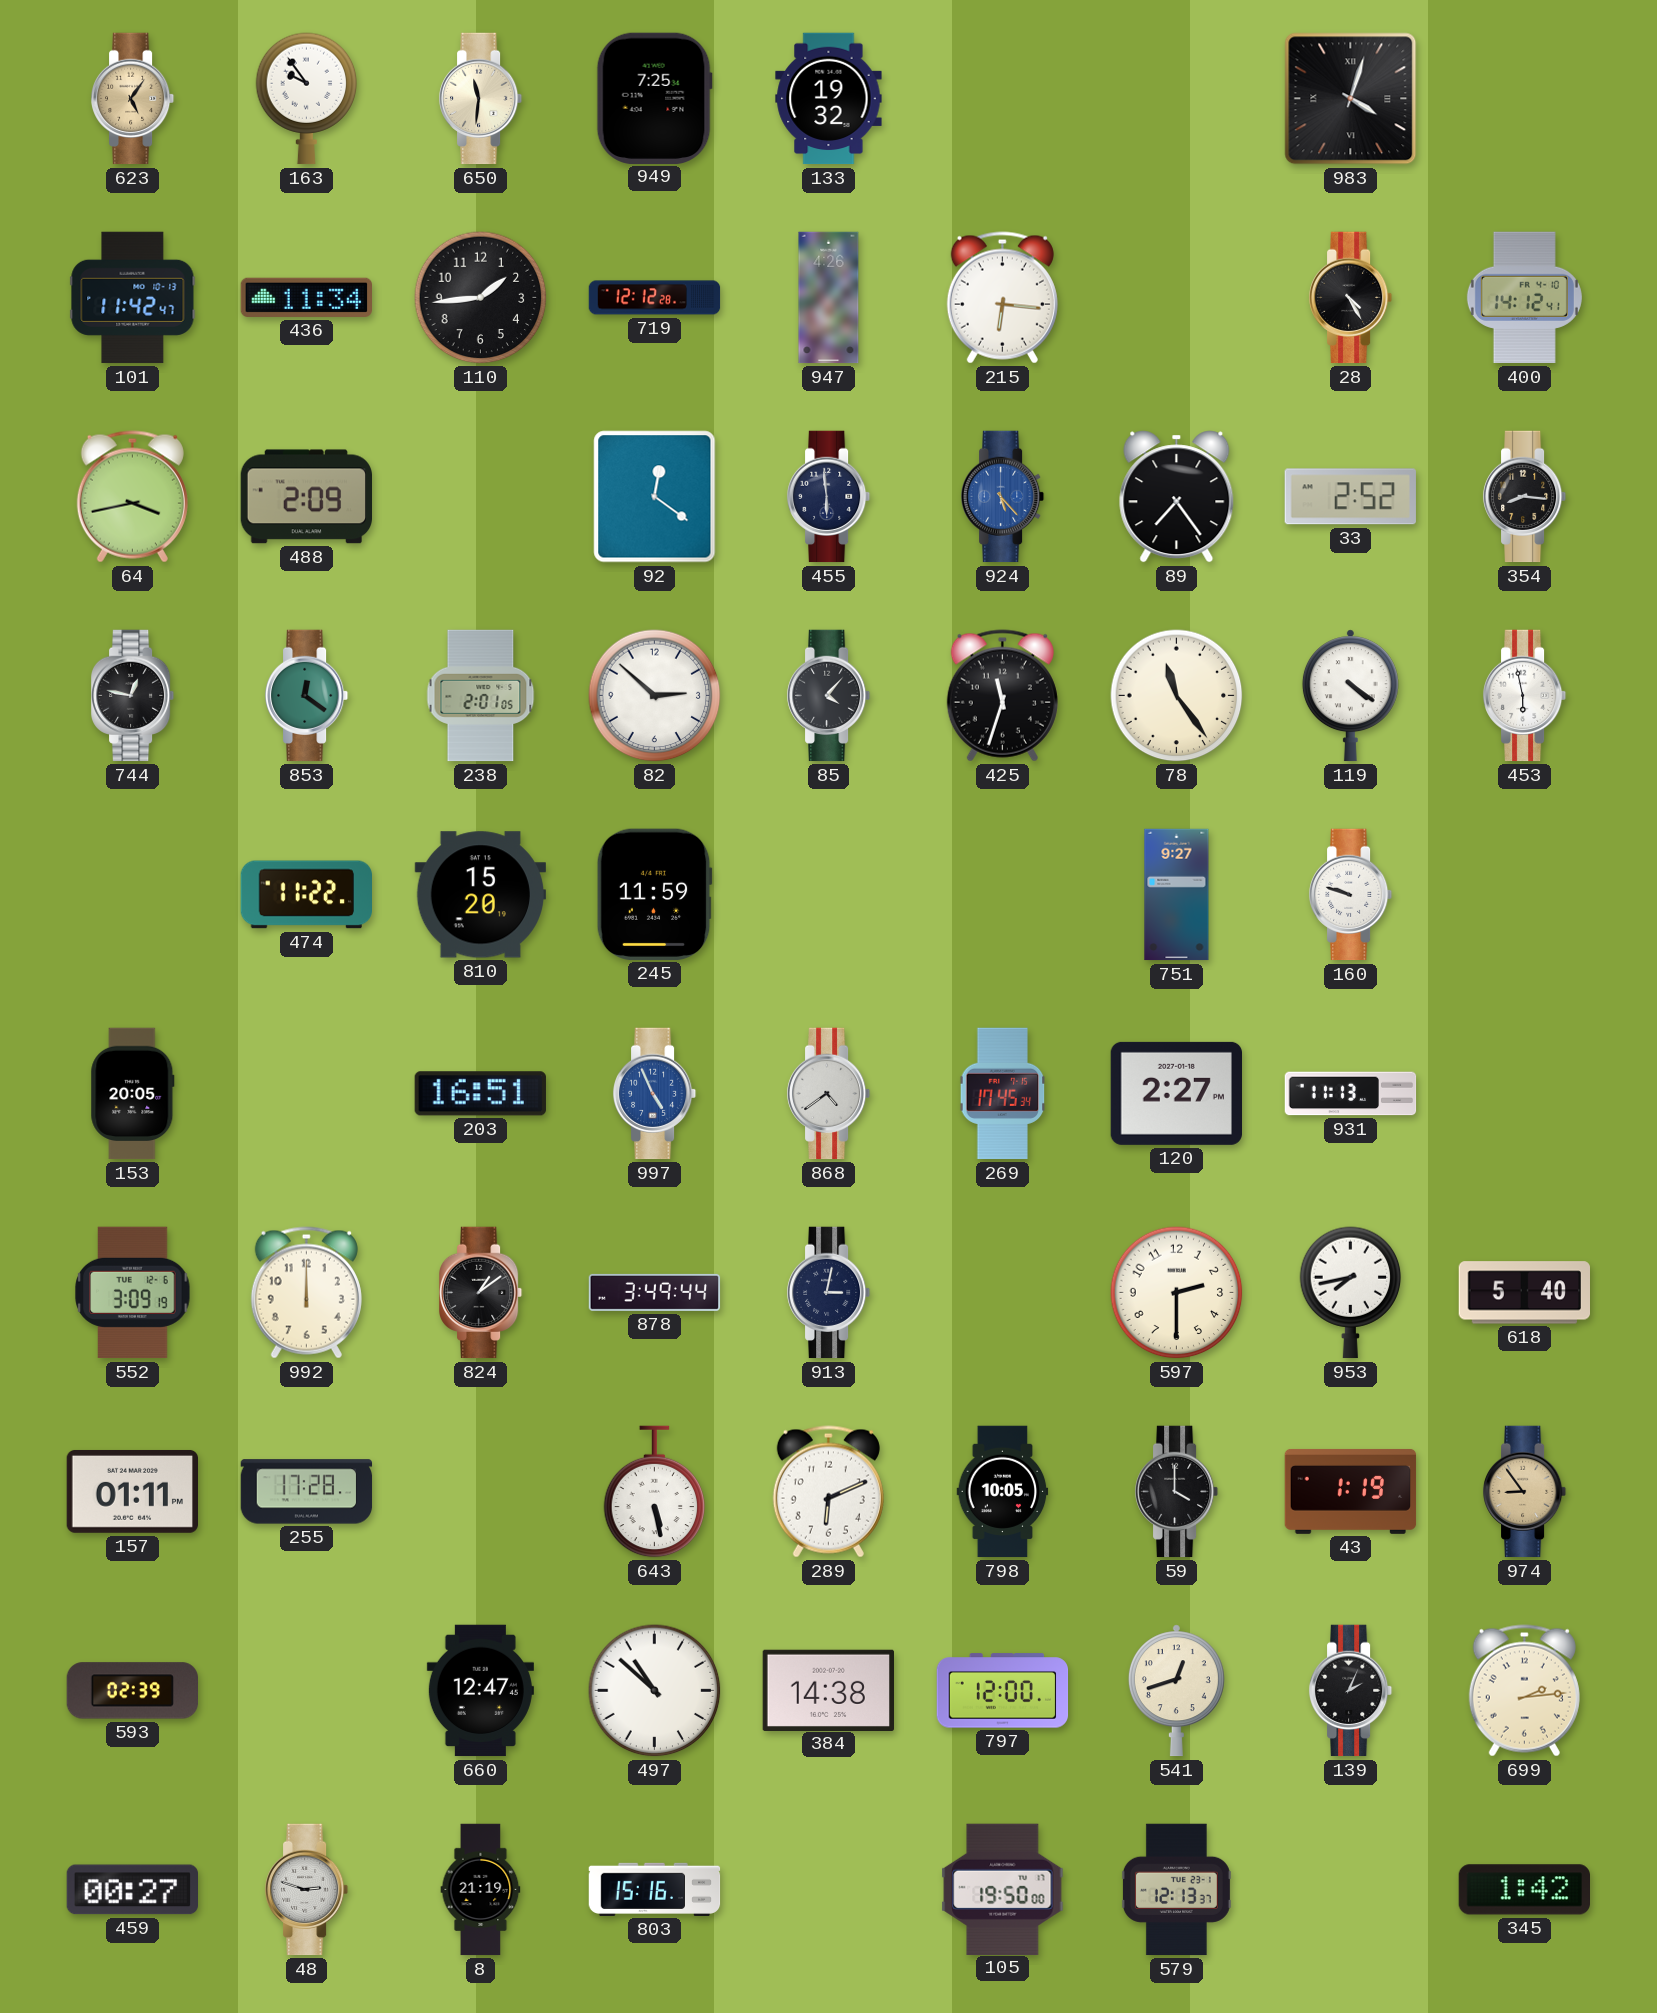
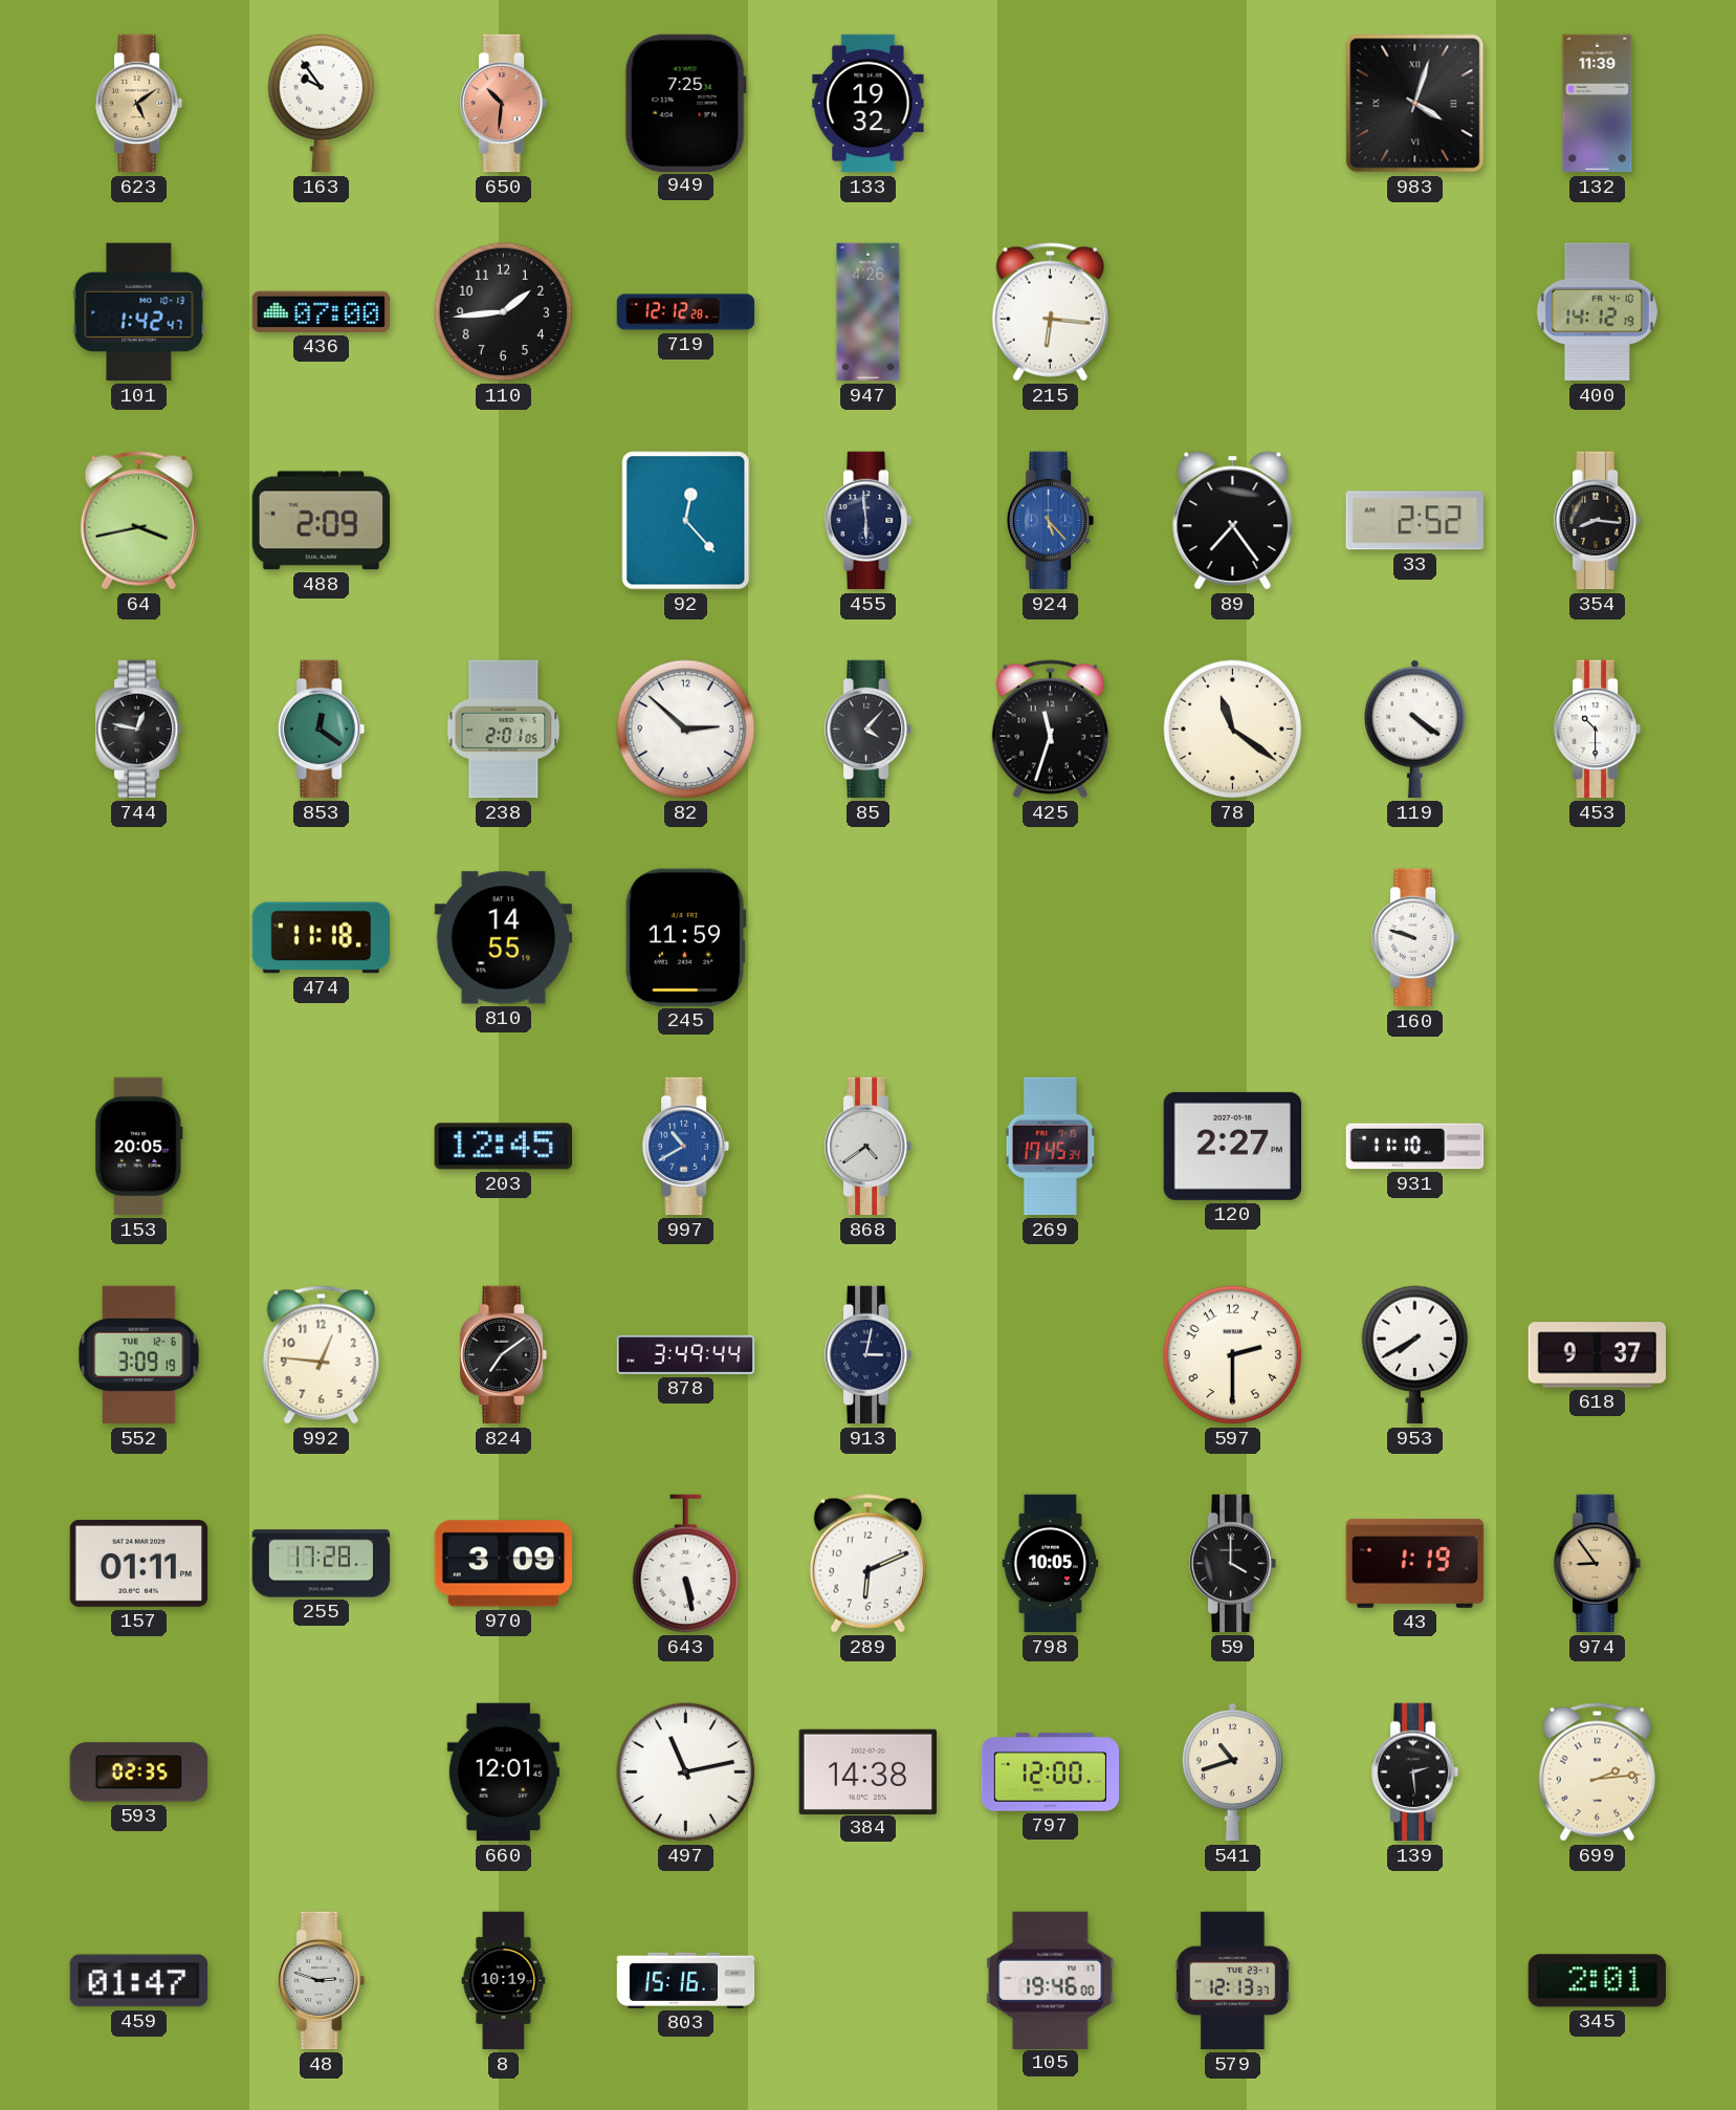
623: 5:06 -> 5:09
650: 11:31 -> 10:31
650 dial: cream -> salmon
132: none -> 11:39
101: 11:42 -> 1:42
436: 11:34 -> 07:00
28: 4:25 -> none
400: 14:12:41 -> 14:12:19
92: 12:21 -> 12:23
78: 11:24 -> 11:21
453: 5:58 -> 10:30
474: 11:22 -> 11:18
810: 15:20 -> 14:55
751: 9:27 -> none
203: 16:51 -> 12:45
997: 4:56 -> 10:40
931: 11:13 -> 11:10
992: 12:00 -> 12:46
824: 1:09 -> 7:09
953: 7:43 -> 7:40
618: 5:40 -> 9:37
970: none -> 3:09
593: 02:39 -> 02:35
660: 12:47 -> 12:01
497: 10:52 -> 11:13
541: 12:42 -> 10:42
139: 2:04 -> 2:29
459: 00:27 -> 01:47
8: 21:19 -> 10:19
105: 19:50 -> 19:46
345: 1:42 -> 2:01
